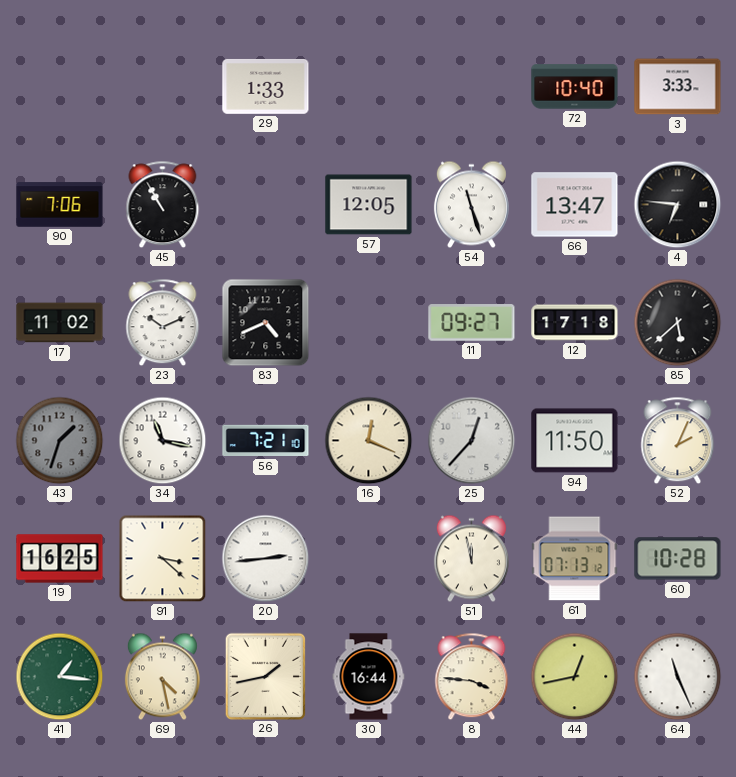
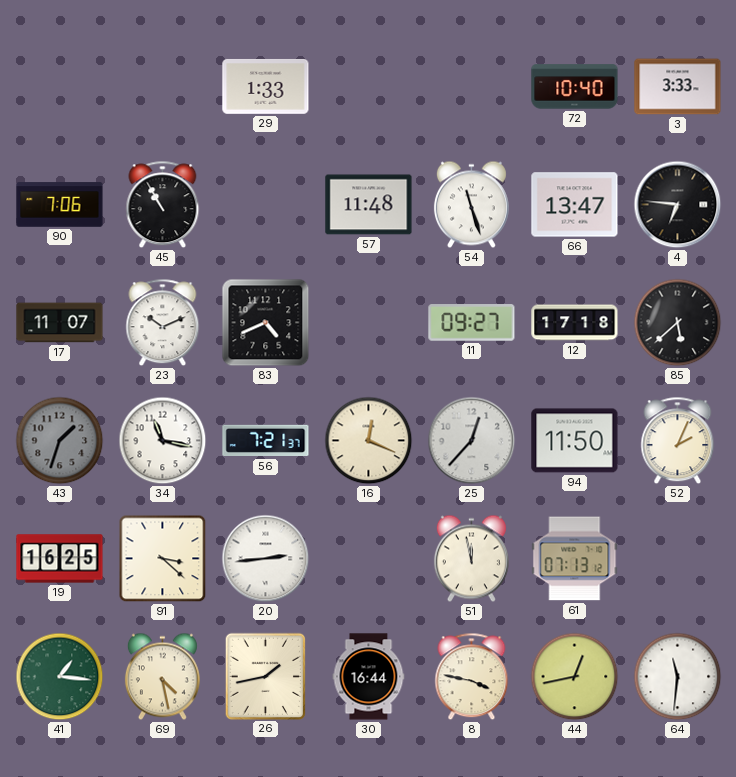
57: 12:05 -> 11:48
17: 11:02 -> 11:07
56: 7:21:10 -> 7:21:37
60: 10:28 -> none
8: 3:46 -> 3:47
64: 11:26 -> 11:31
